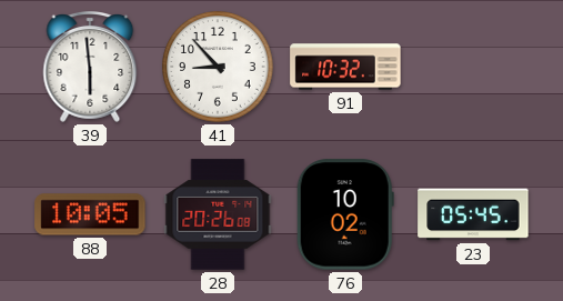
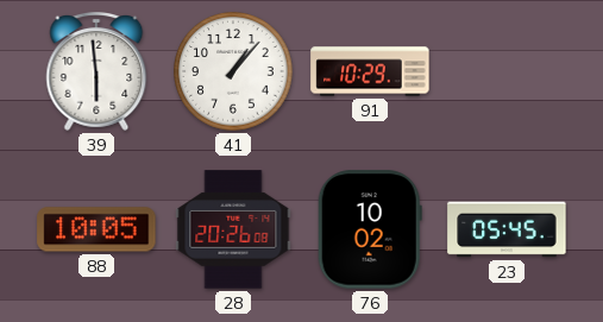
41: 8:53 -> 1:07
91: 10:32 -> 10:29
